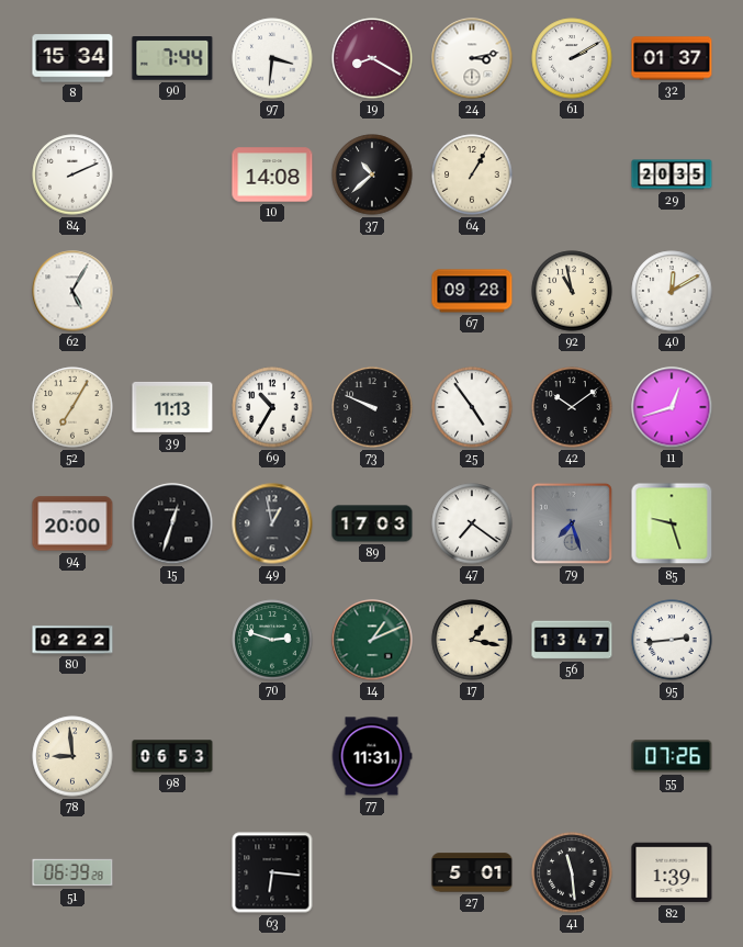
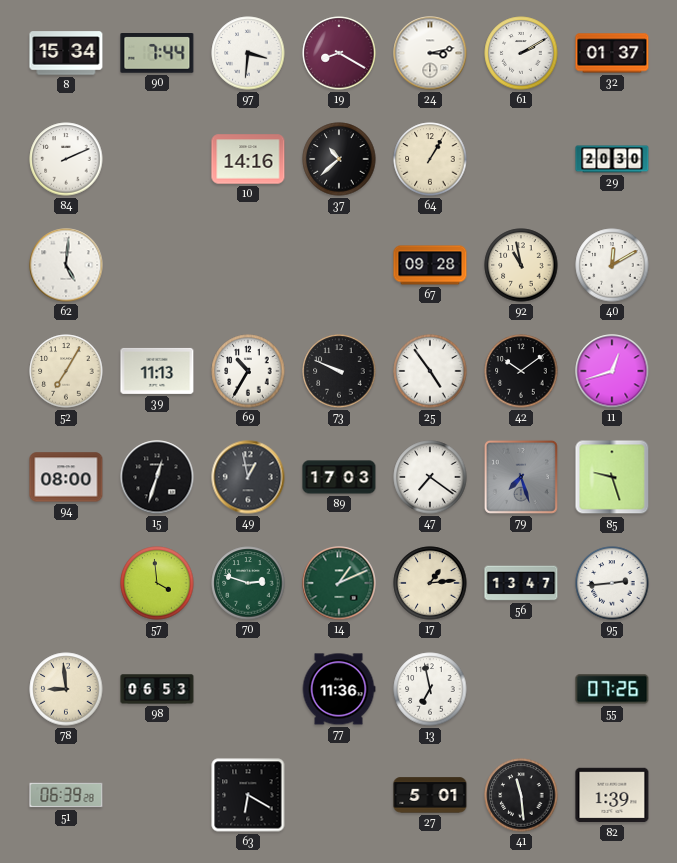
10: 14:08 -> 14:16
29: 20:35 -> 20:30
62: 5:05 -> 5:01
94: 20:00 -> 08:00
80: 02:22 -> none
57: none -> 3:59
17: 1:17 -> 1:14
77: 11:31 -> 11:36
13: none -> 6:58
63: 6:16 -> 6:20
